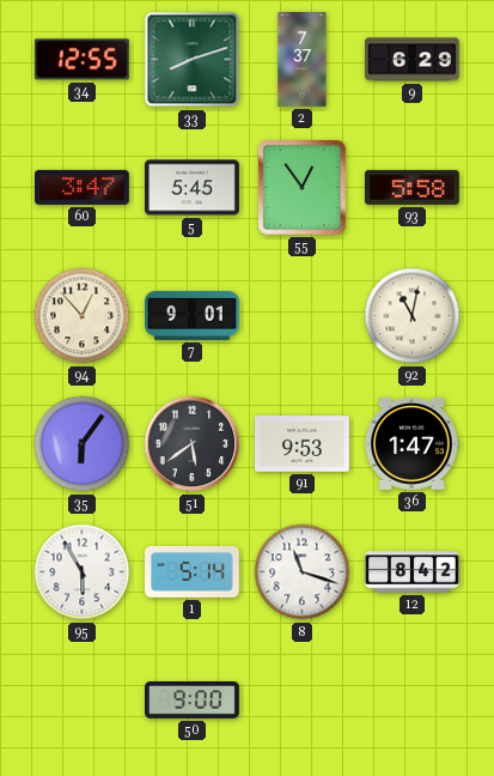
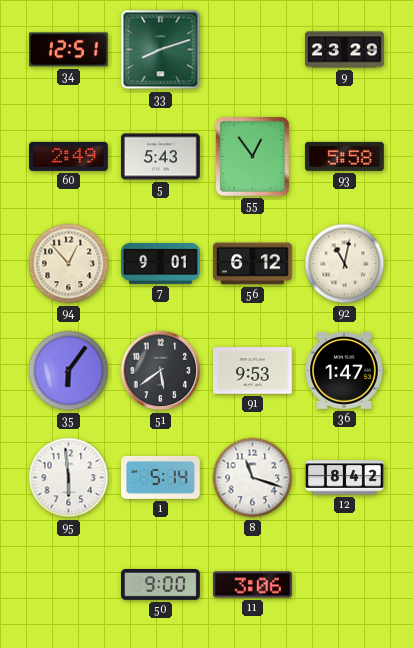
34: 12:55 -> 12:51
2: 7:37 -> none
9: 6:29 -> 23:29
60: 3:47 -> 2:49
5: 5:45 -> 5:43
56: none -> 6:12
95: 5:55 -> 5:59
11: none -> 3:06
